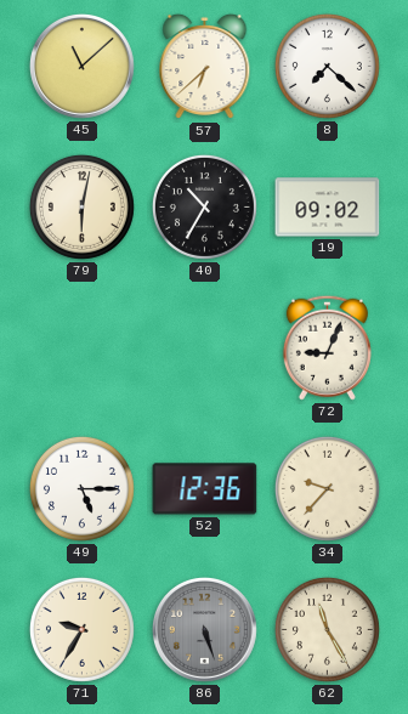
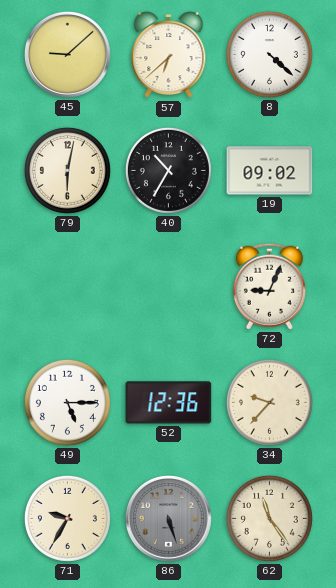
45: 11:08 -> 9:08
8: 7:22 -> 4:22
62: 11:25 -> 11:24
